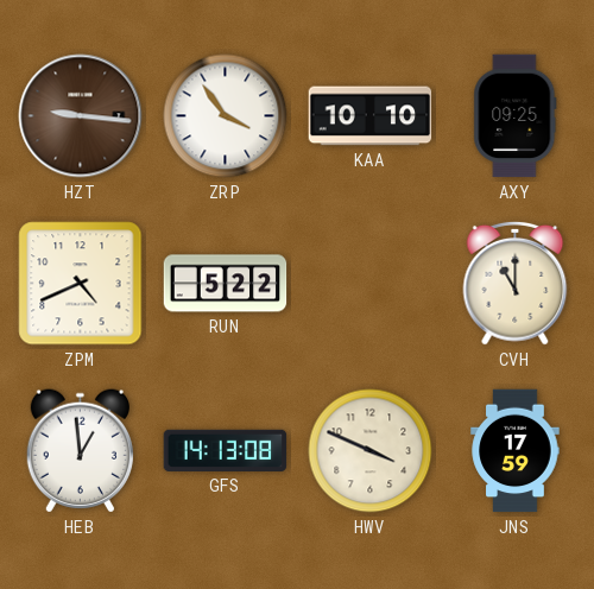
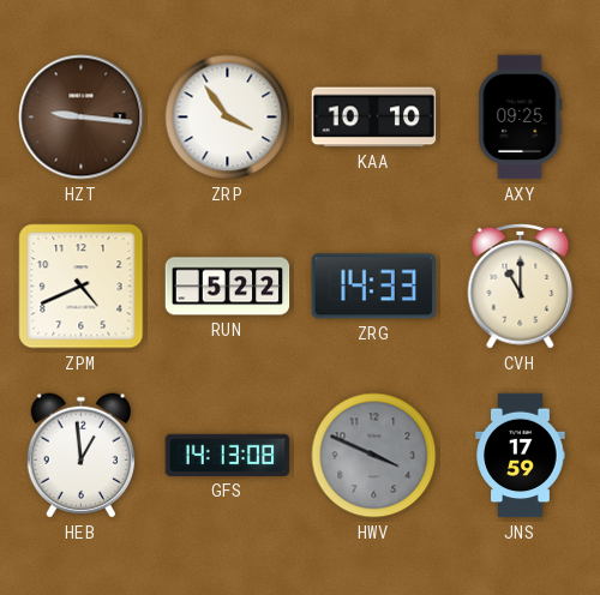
ZRG: none -> 14:33
HWV dial: cream -> grey
